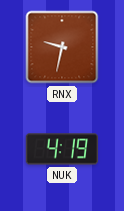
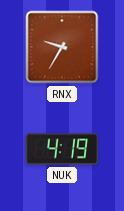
RNX: 9:32 -> 9:35
